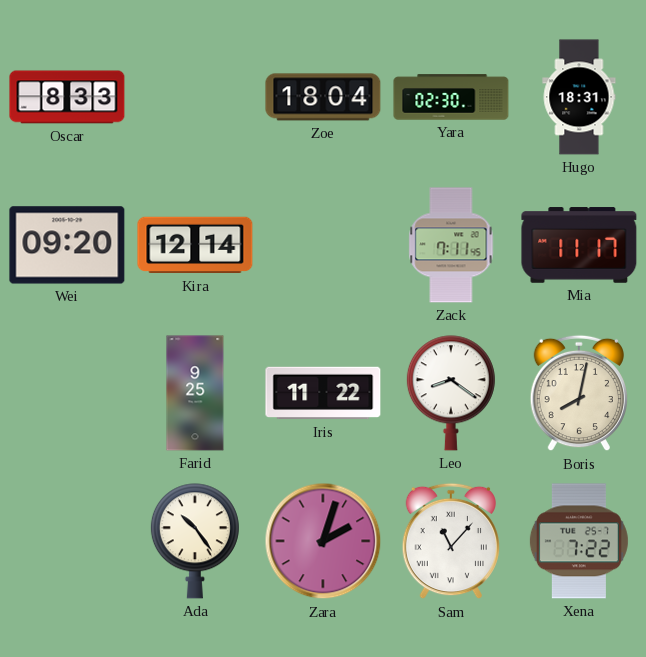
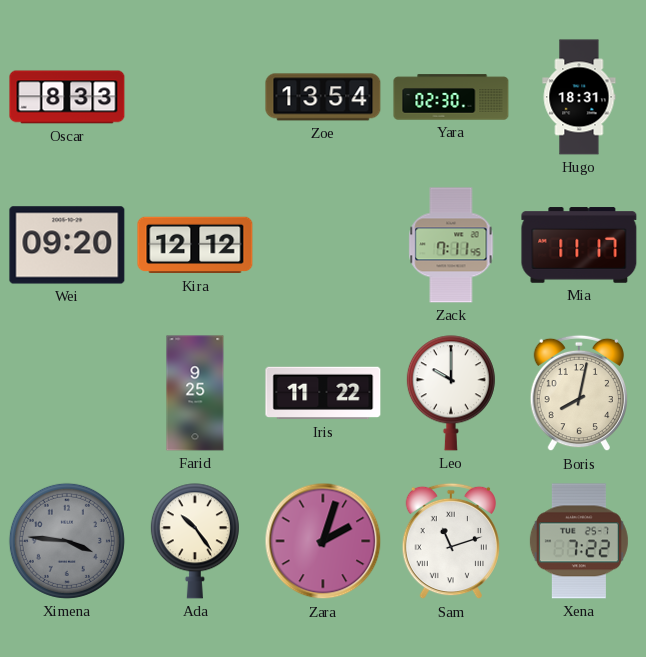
Zoe: 18:04 -> 13:54
Kira: 12:14 -> 12:12
Leo: 8:21 -> 10:00
Ximena: none -> 3:46
Sam: 11:07 -> 11:12
